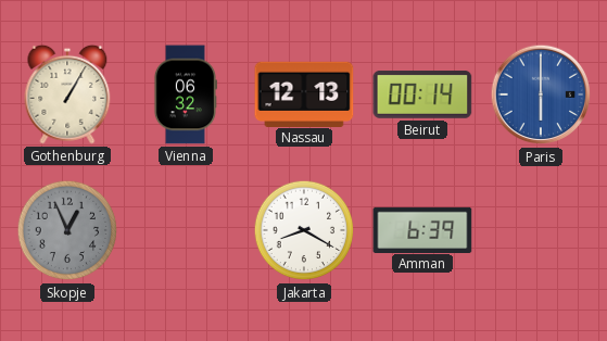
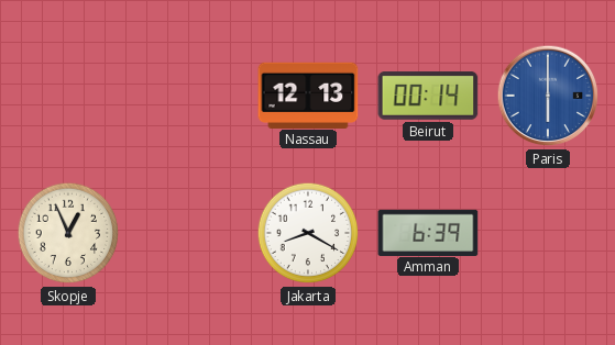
Gothenburg: 1:05 -> none
Vienna: 06:32 -> none
Skopje dial: grey -> cream
